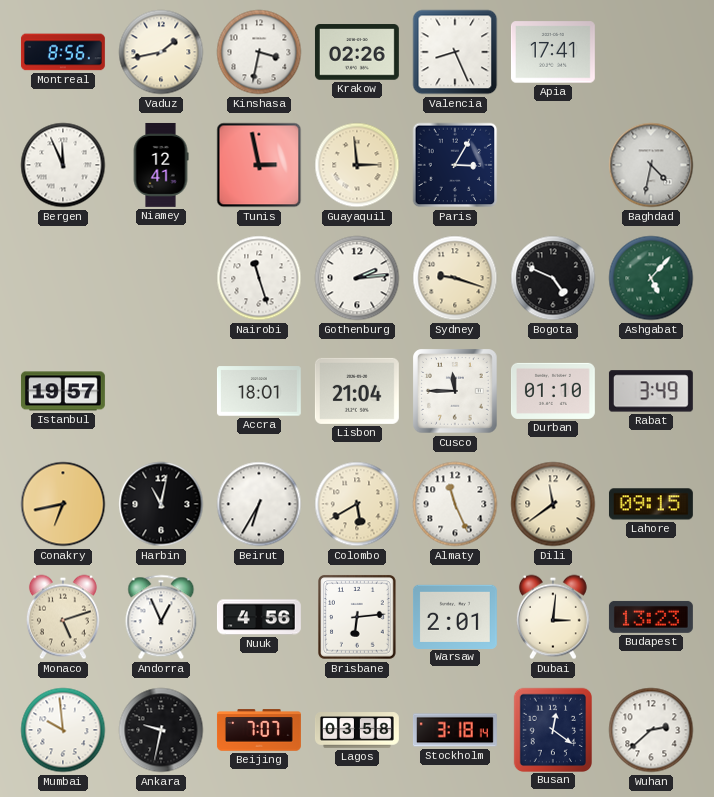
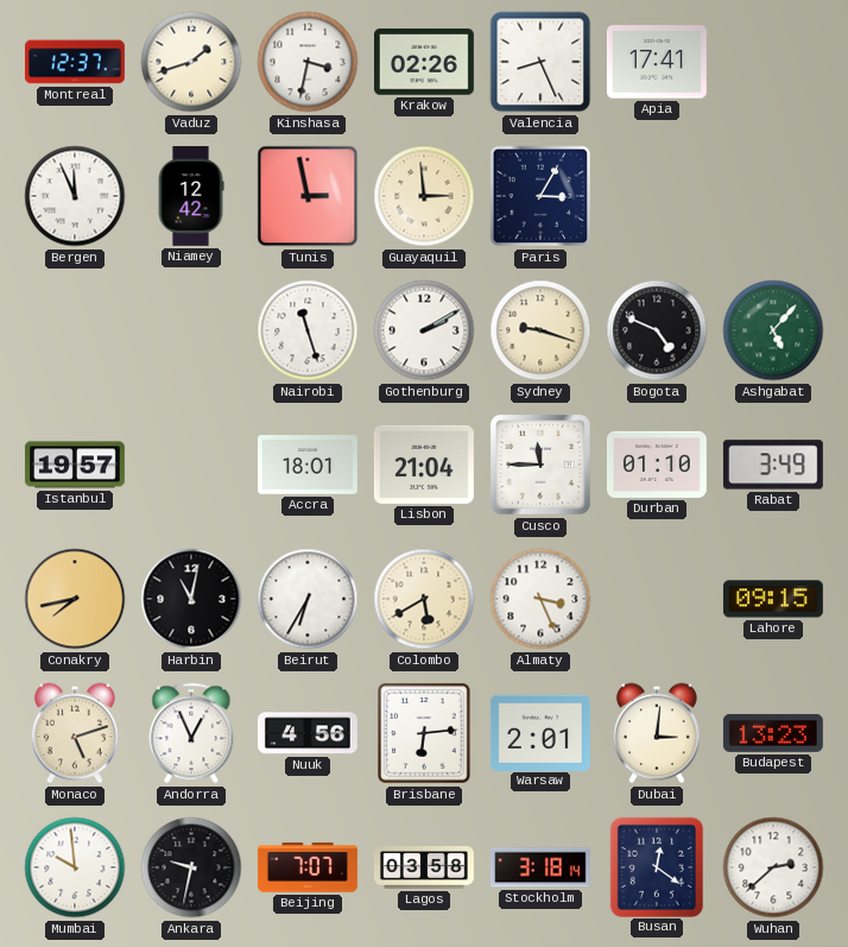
Montreal: 8:56 -> 12:37
Vaduz: 1:43 -> 1:42
Niamey: 12:41 -> 12:42
Baghdad: 4:32 -> none
Gothenburg: 2:14 -> 2:10
Conakry: 6:43 -> 7:43
Almaty: 11:26 -> 3:26
Dili: 11:39 -> none
